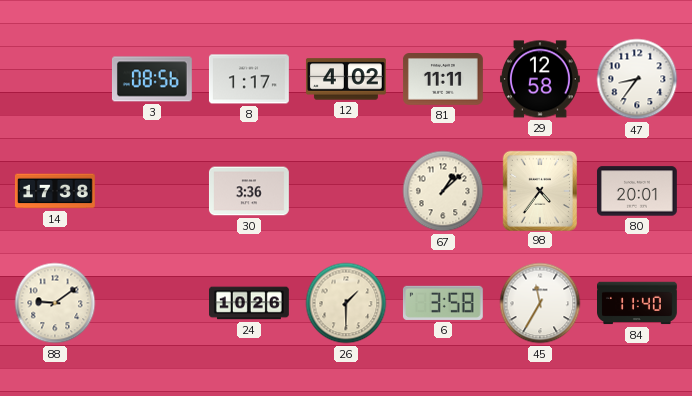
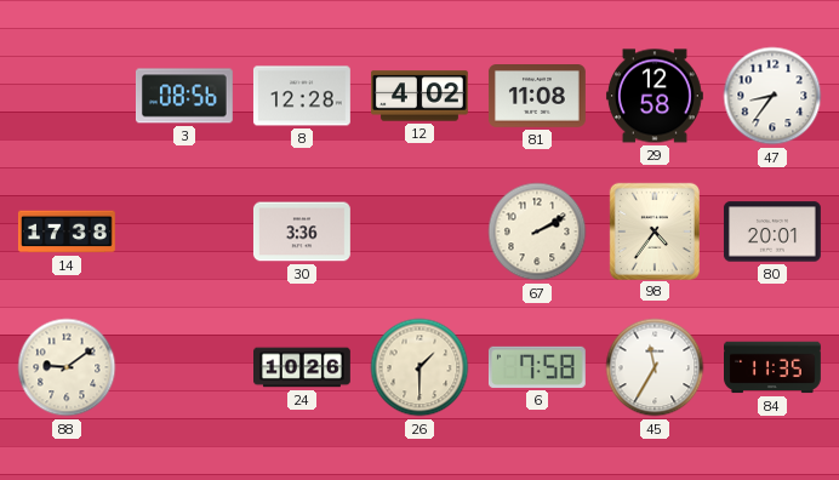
8: 1:17 -> 12:28
81: 11:11 -> 11:08
67: 1:08 -> 2:10
6: 3:58 -> 7:58
84: 11:40 -> 11:35
